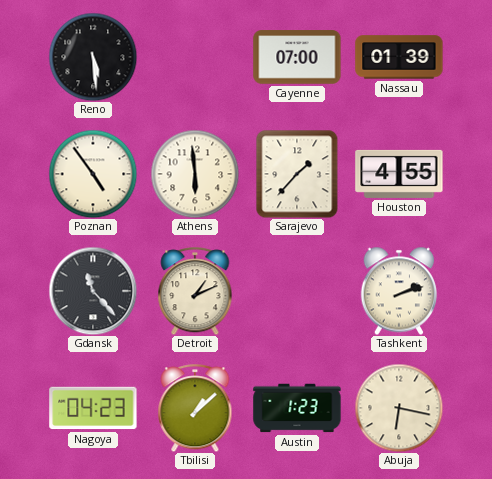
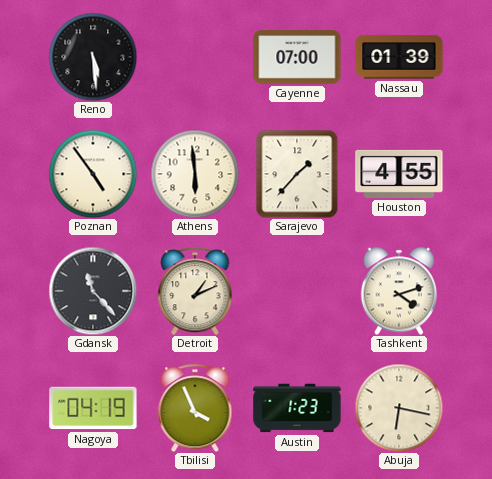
Tashkent: 2:12 -> 4:12
Nagoya: 04:23 -> 04:19
Tbilisi: 1:08 -> 3:56
